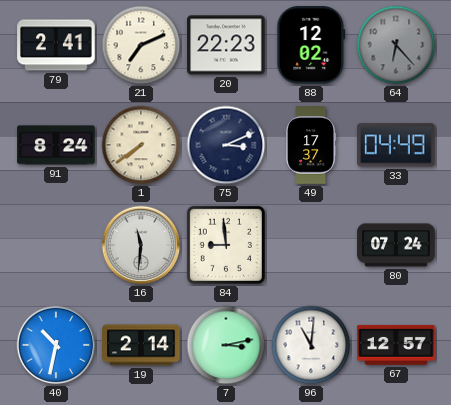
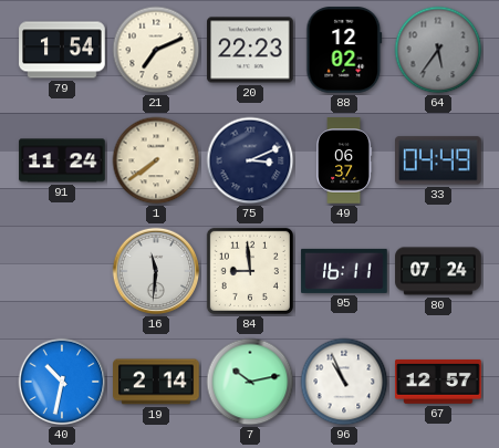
79: 2:41 -> 1:54
64: 6:23 -> 5:36
91: 8:24 -> 11:24
49: 17:37 -> 06:37
95: none -> 16:11
7: 3:13 -> 10:13
96: 11:01 -> 10:56
